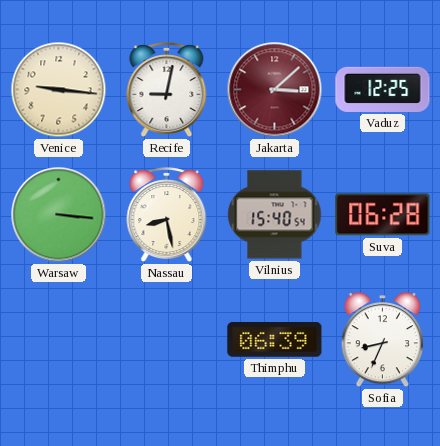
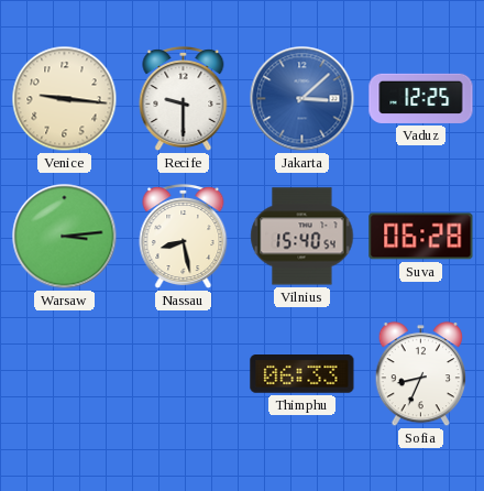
Recife: 9:02 -> 9:30
Jakarta dial: burgundy -> blue
Warsaw: 3:16 -> 3:14
Thimphu: 06:39 -> 06:33
